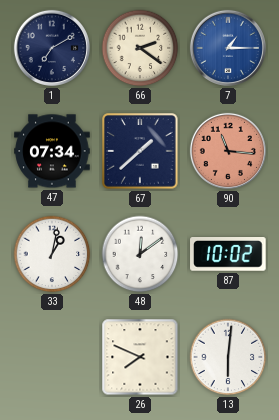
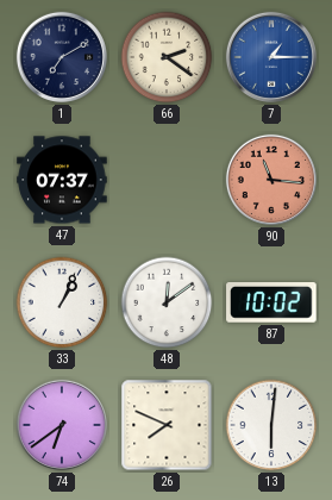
47: 07:34 -> 07:37
67: 1:38 -> none
33: 1:02 -> 1:04
74: none -> 6:39
